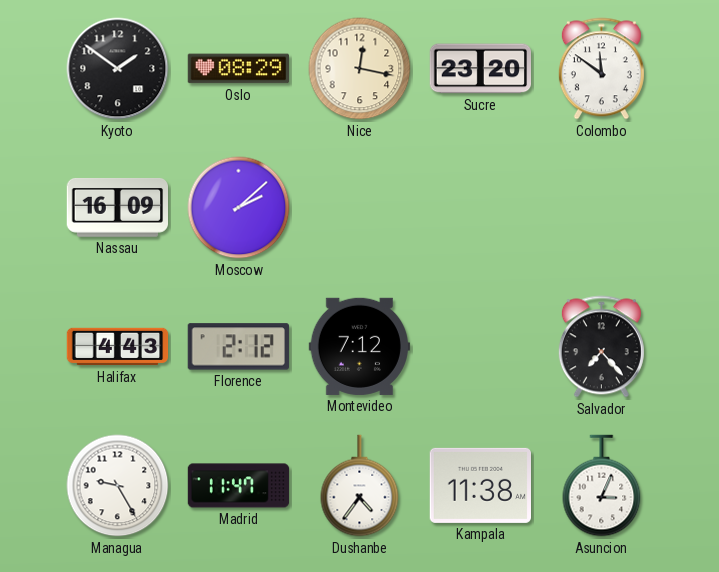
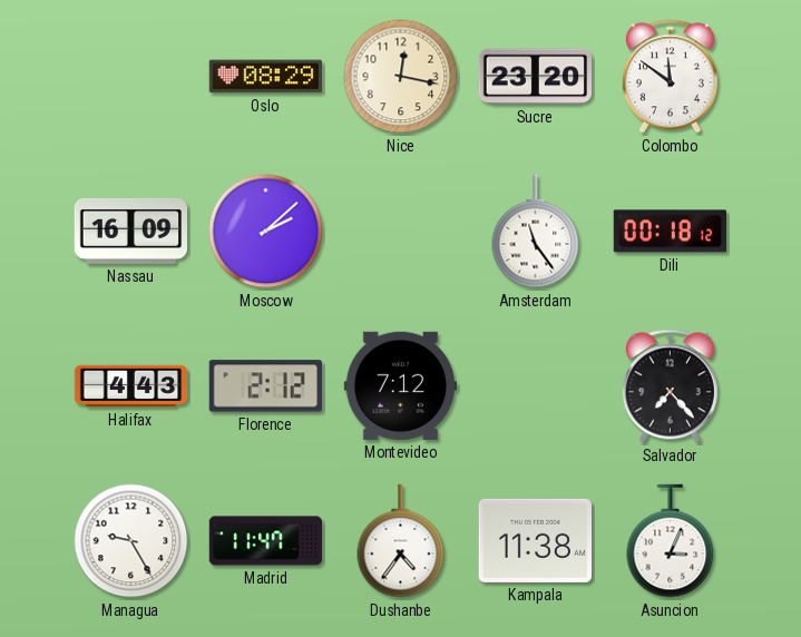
Kyoto: 1:51 -> none
Amsterdam: none -> 11:24
Dili: none -> 00:18
